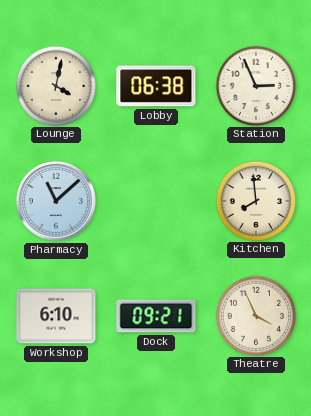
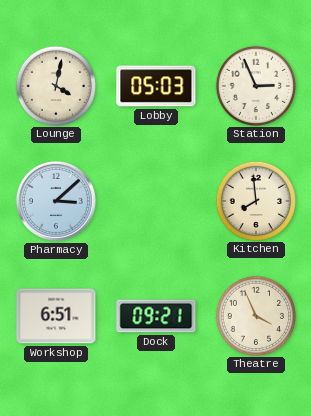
Lobby: 06:38 -> 05:03
Pharmacy: 11:08 -> 3:08
Workshop: 6:10 -> 6:51
